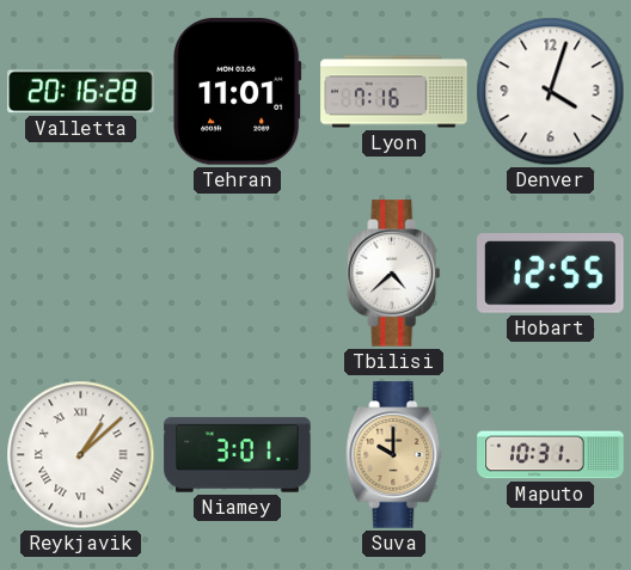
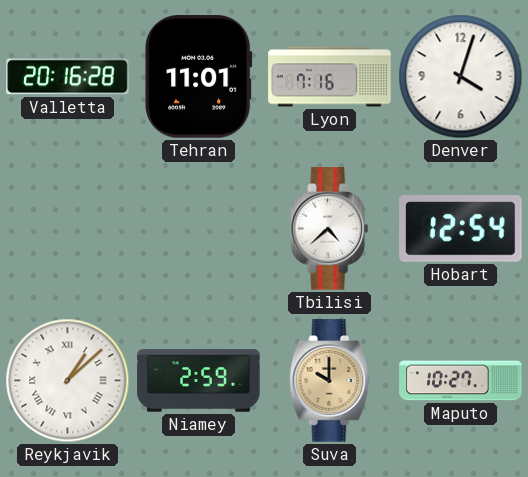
Hobart: 12:55 -> 12:54
Niamey: 3:01 -> 2:59
Maputo: 10:31 -> 10:27
